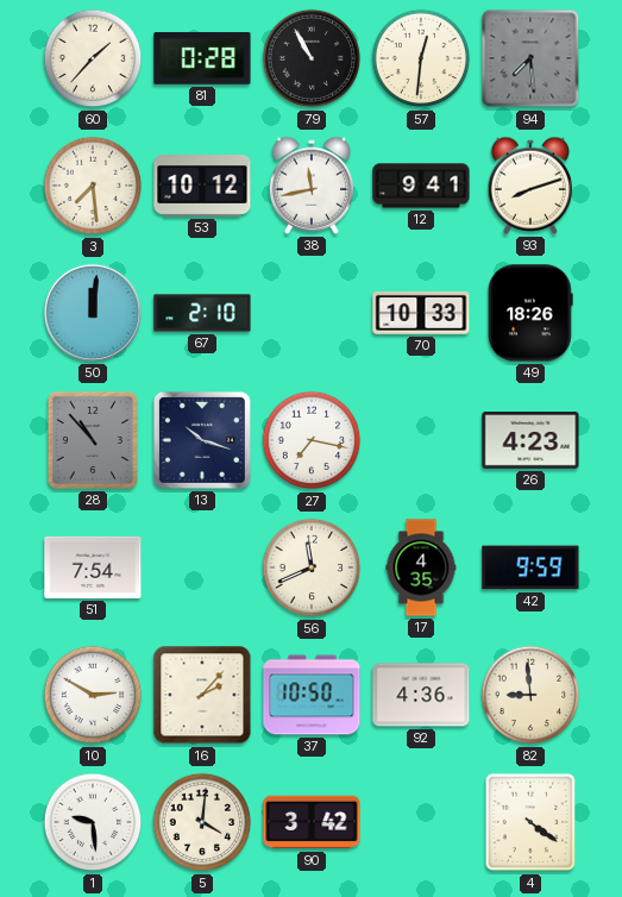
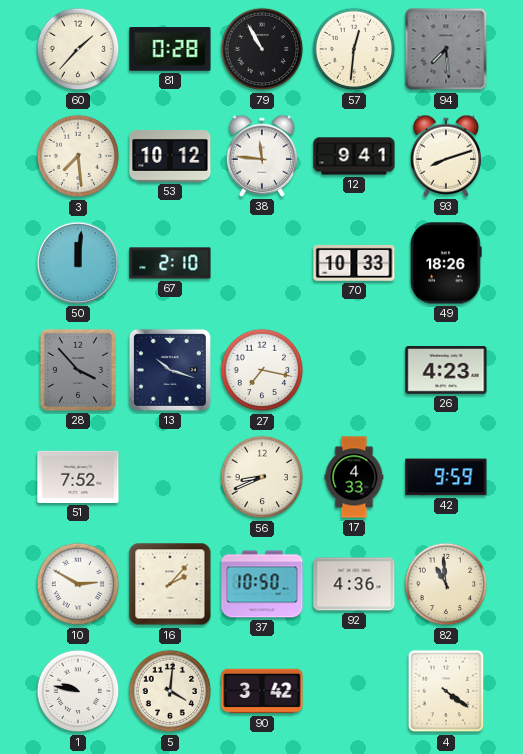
38: 11:43 -> 11:46
28: 10:53 -> 3:53
51: 7:54 -> 7:52
56: 11:41 -> 8:41
17: 4:35 -> 4:33
82: 8:59 -> 10:59
1: 9:29 -> 9:47
